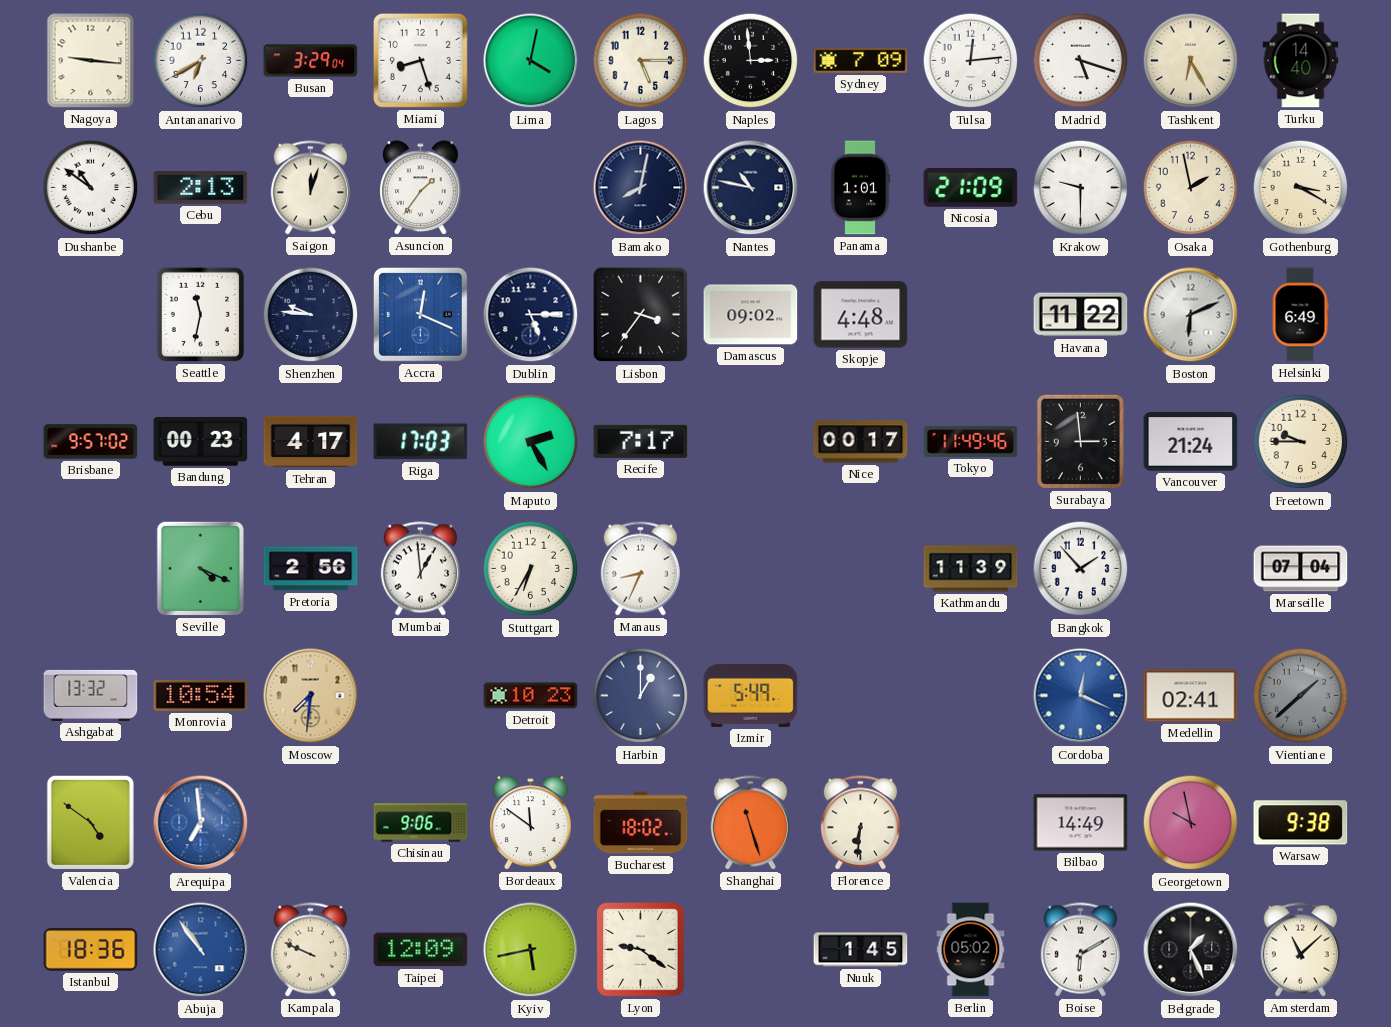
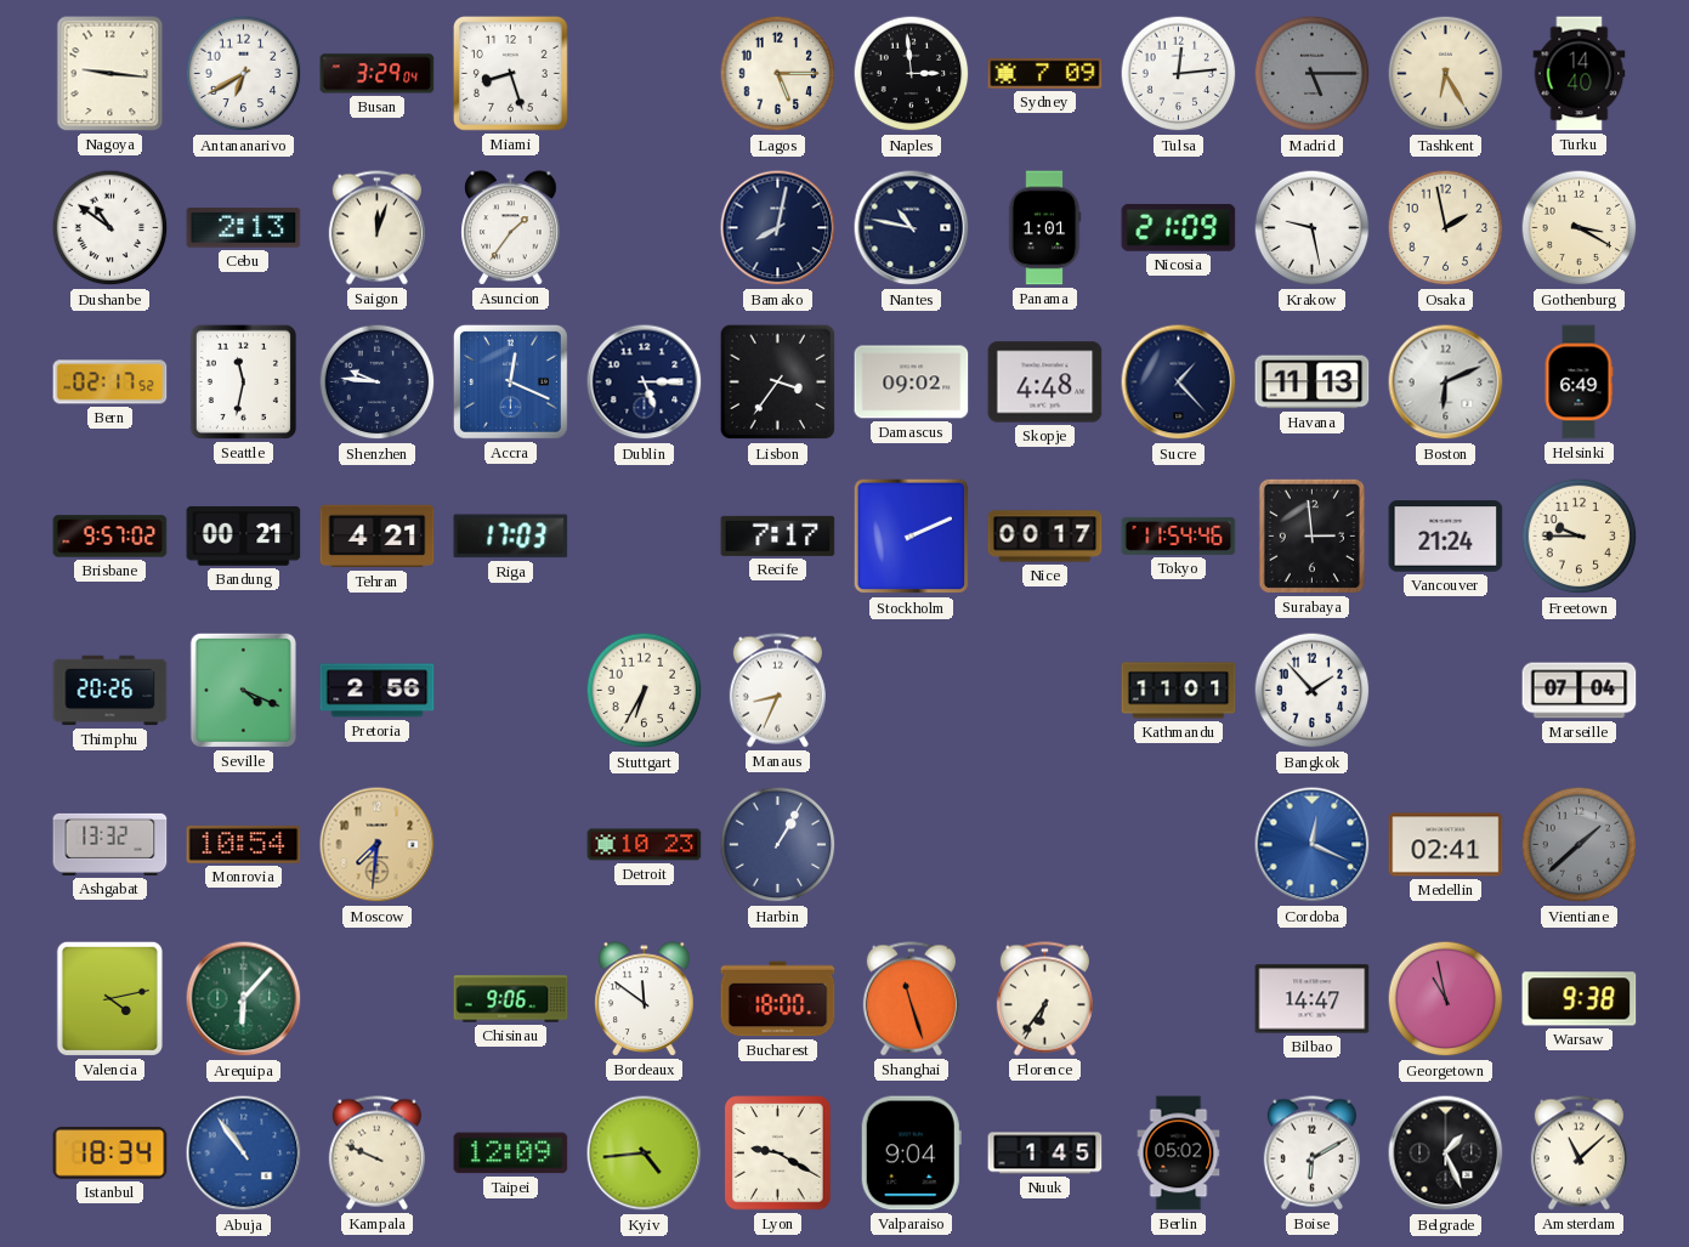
Lima: 4:02 -> none
Madrid: 5:18 -> 5:15
Madrid dial: white -> grey
Krakow: 9:30 -> 9:28
Bern: none -> 02:17
Sucre: none -> 1:23
Havana: 11:22 -> 11:13
Bandung: 00:23 -> 00:21
Tehran: 4:17 -> 4:21
Maputo: 2:25 -> none
Stockholm: none -> 2:11
Tokyo: 11:49 -> 11:54
Thimphu: none -> 20:26
Mumbai: 12:59 -> none
Kathmandu: 11:39 -> 11:01
Harbin: 1:00 -> 1:05
Izmir: 5:49 -> none
Valencia: 4:51 -> 4:13
Arequipa: 6:59 -> 6:07
Arequipa dial: blue -> green
Bucharest: 18:02 -> 18:00
Florence: 6:31 -> 6:36
Bilbao: 14:49 -> 14:47
Georgetown: 9:58 -> 10:58
Istanbul: 18:36 -> 18:34
Kyiv: 5:43 -> 4:44
Lyon: 9:21 -> 9:20
Valparaiso: none -> 9:04
